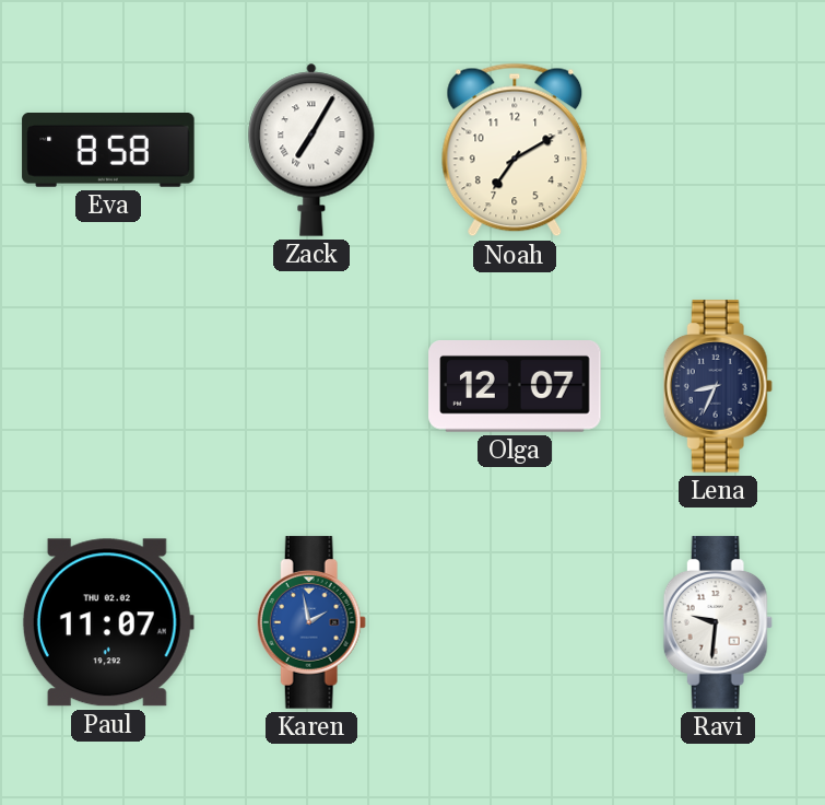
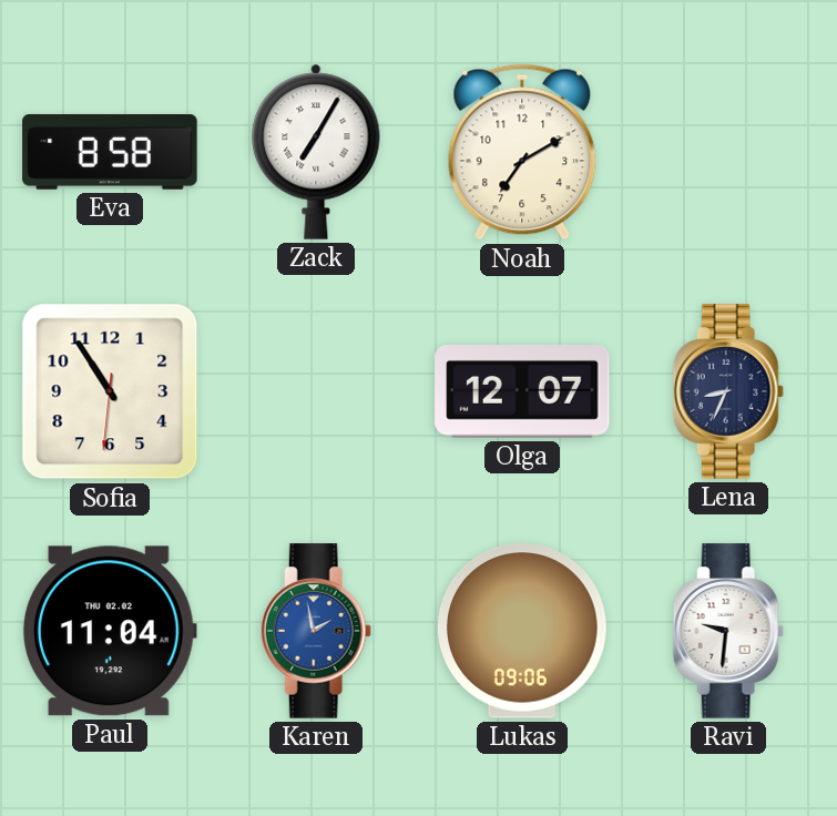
Sofia: none -> 10:54
Paul: 11:07 -> 11:04
Lukas: none -> 09:06
